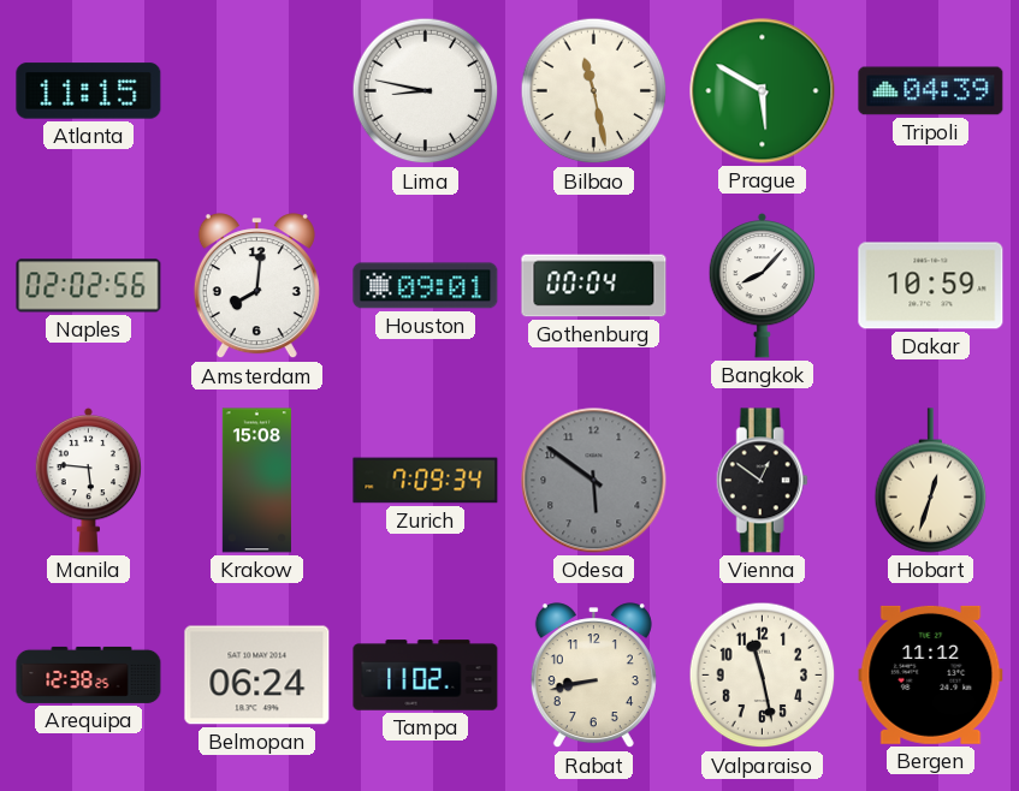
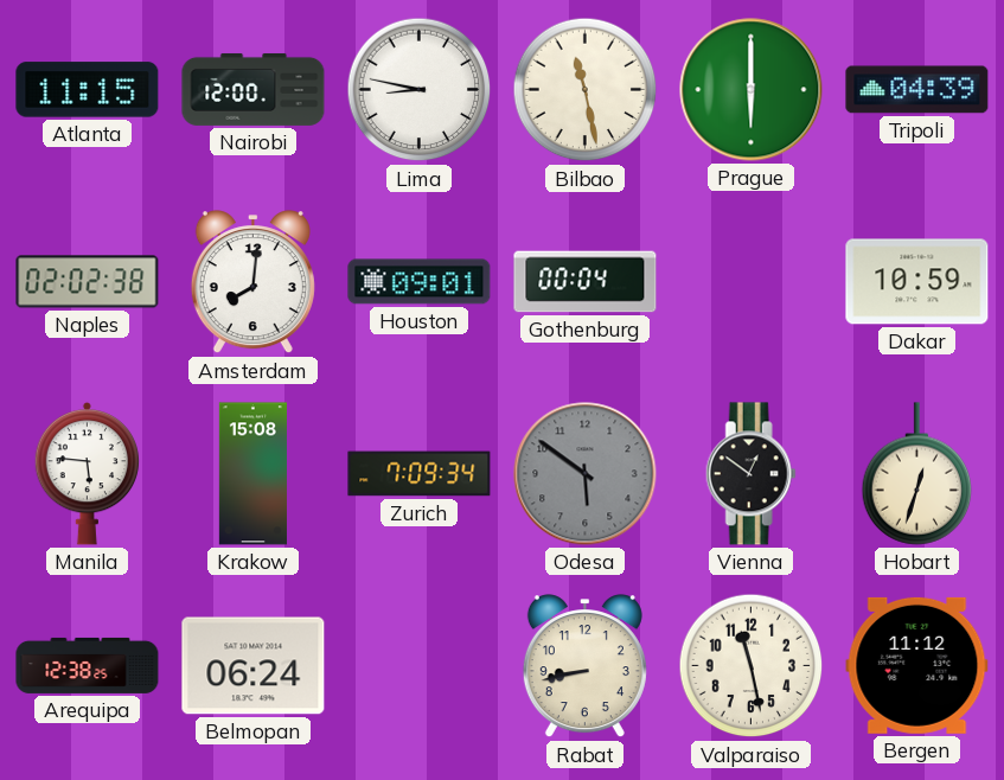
Nairobi: none -> 12:00
Prague: 5:50 -> 6:00
Naples: 02:02:56 -> 02:02:38
Bangkok: 8:07 -> none
Tampa: 11:02 -> none
